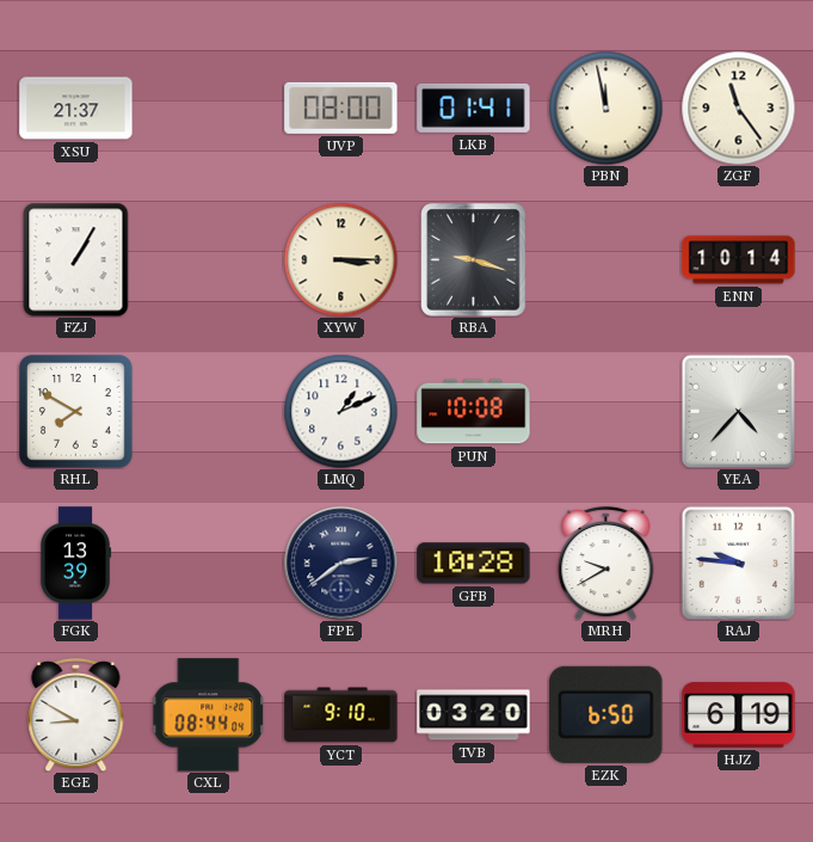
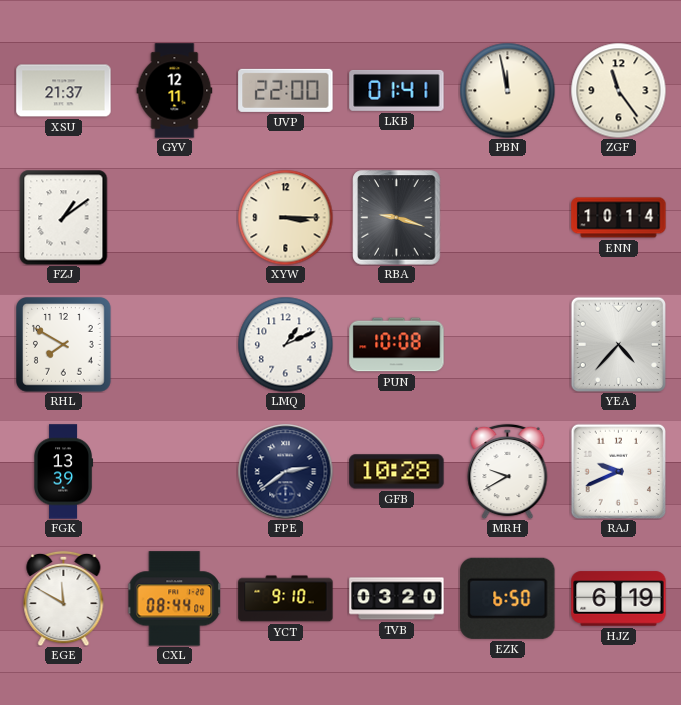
GYV: none -> 12:11
UVP: 08:00 -> 22:00
FZJ: 1:05 -> 1:09
RAJ: 9:46 -> 9:41
EGE: 8:50 -> 11:50
